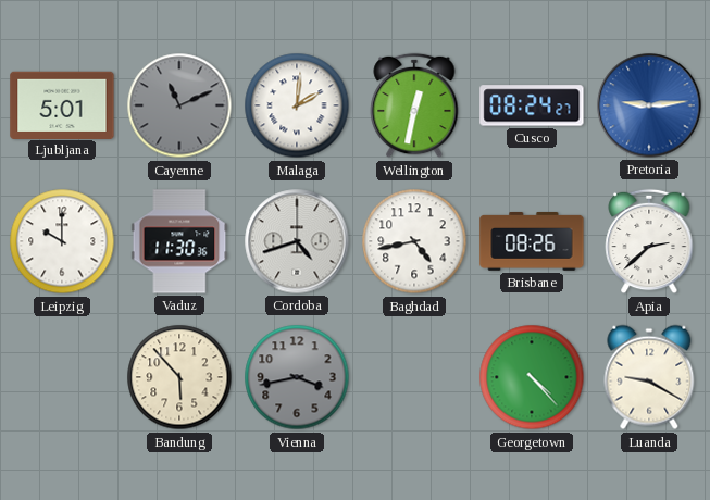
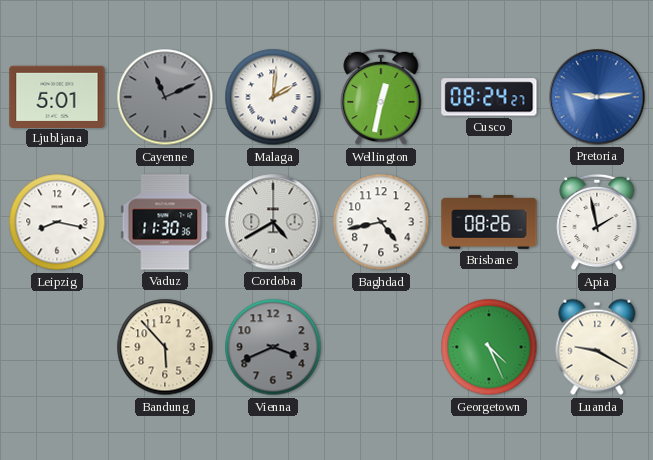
Leipzig: 10:00 -> 8:17
Cordoba: 4:42 -> 4:40
Apia: 2:38 -> 1:58
Vienna: 3:43 -> 3:41
Georgetown: 4:23 -> 4:26
